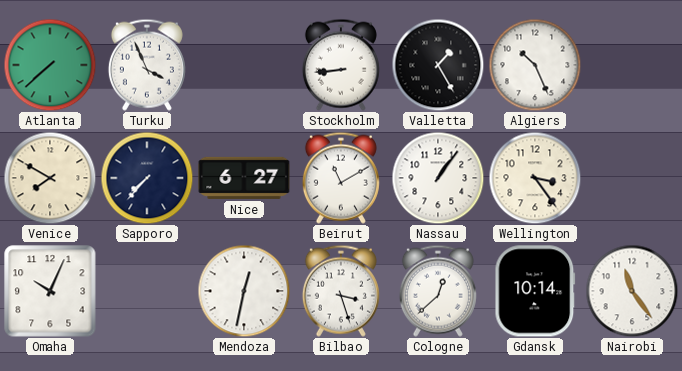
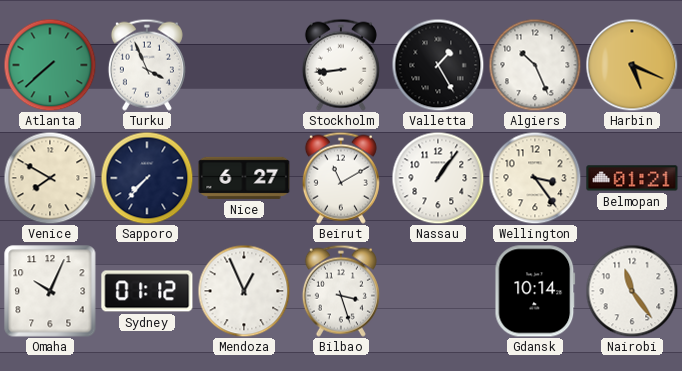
Harbin: none -> 5:19
Belmopan: none -> 01:21
Sydney: none -> 01:12
Mendoza: 12:32 -> 12:56
Cologne: 12:38 -> none
